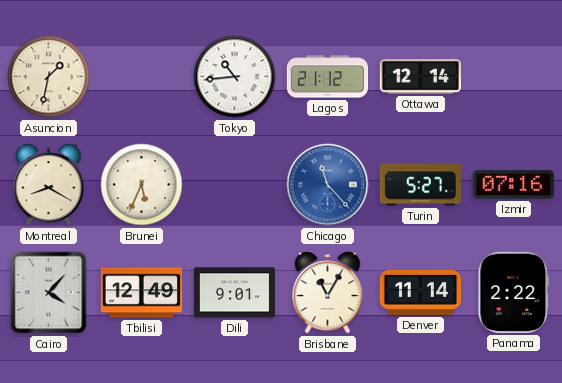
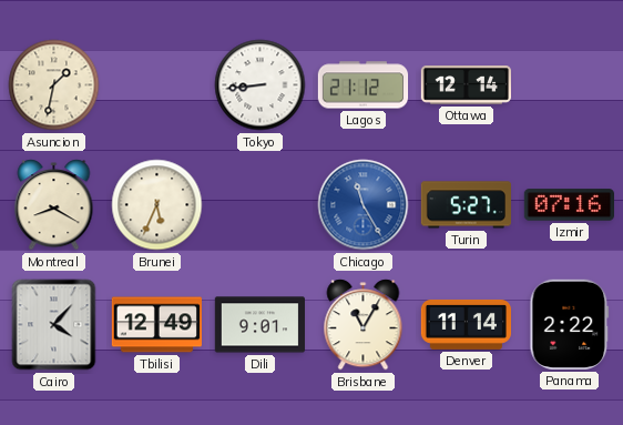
Tokyo: 10:44 -> 8:44
Chicago: 11:23 -> 11:25
